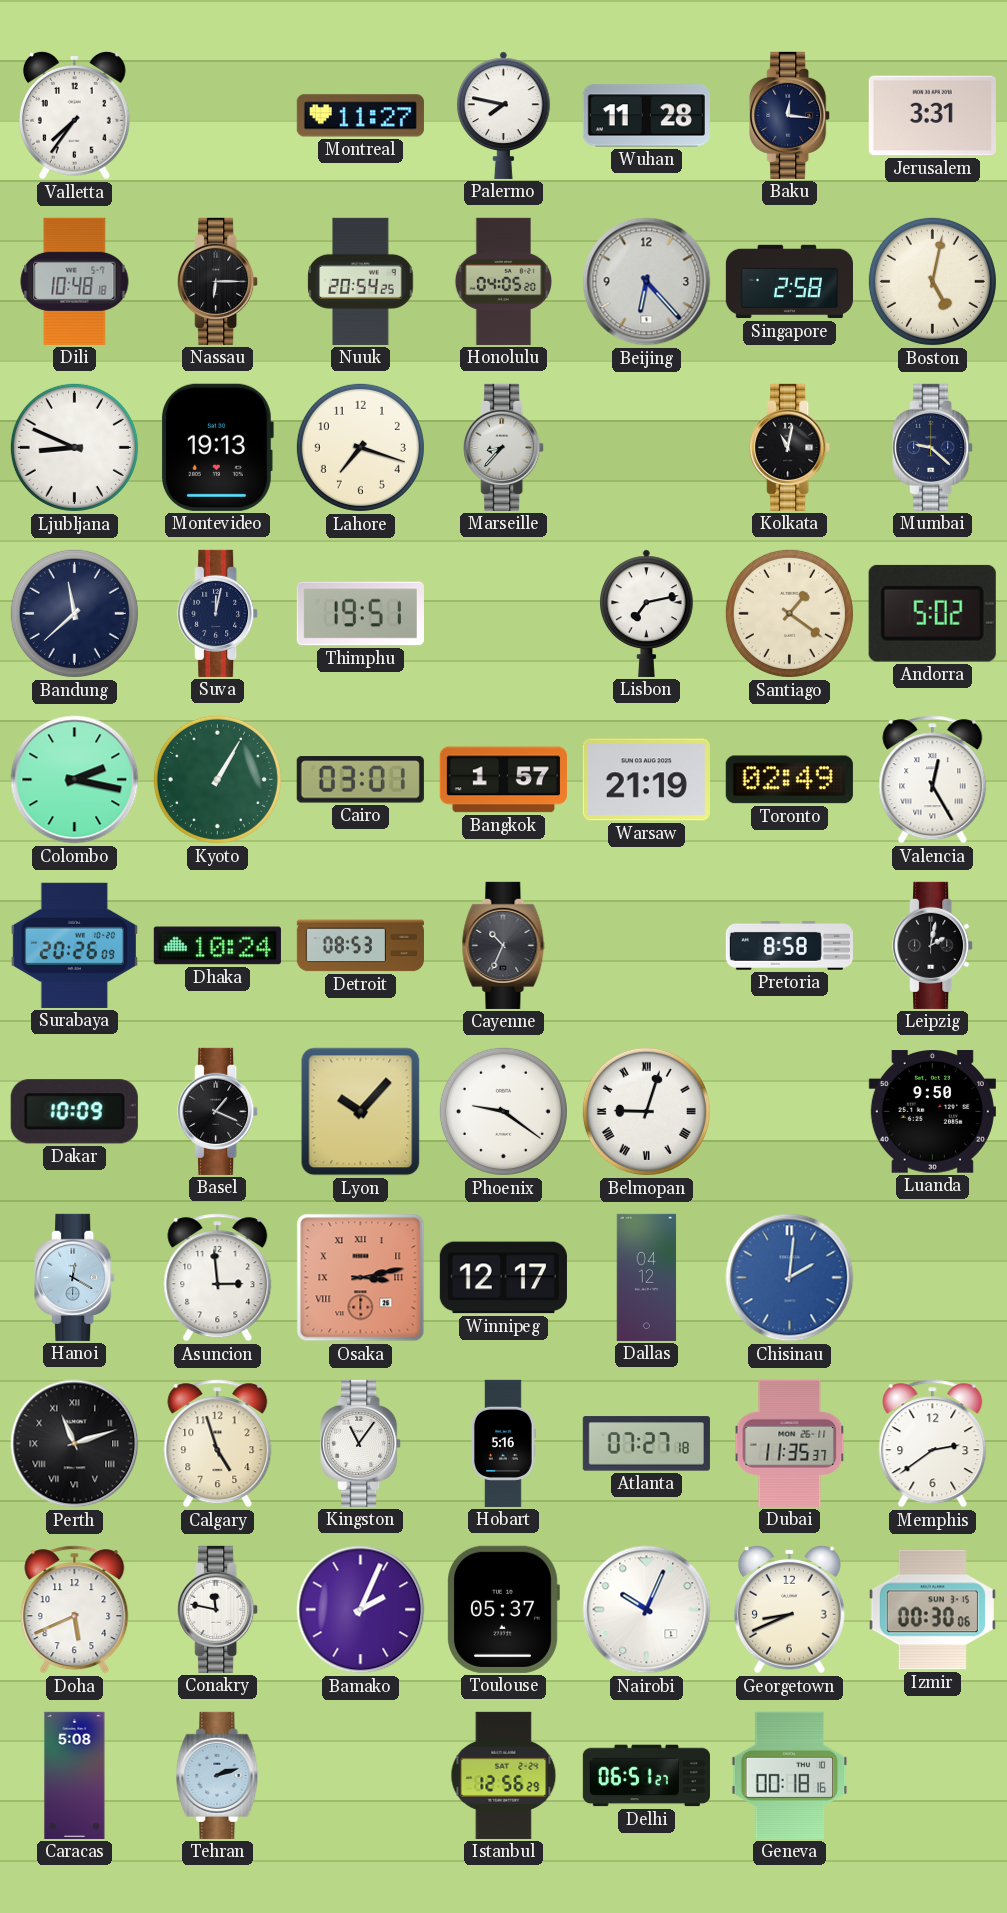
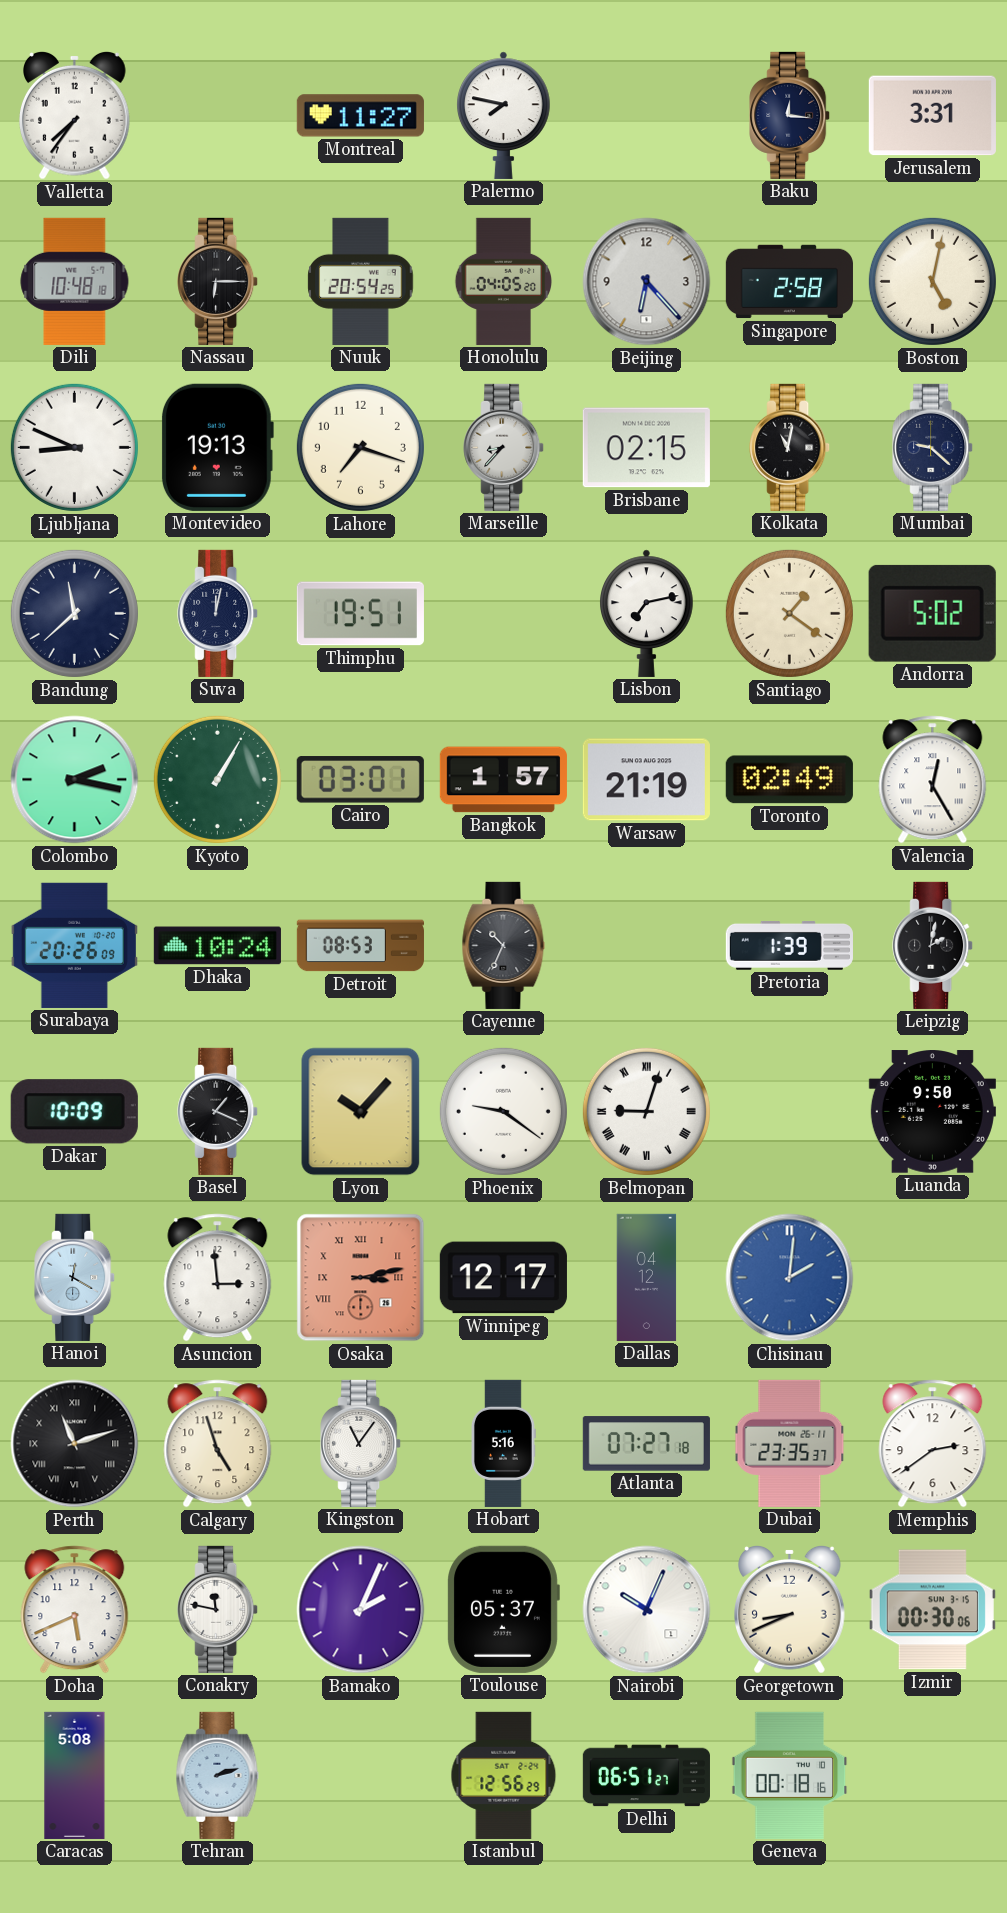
Wuhan: 11:28 -> none
Brisbane: none -> 02:15
Pretoria: 8:58 -> 1:39
Dubai: 11:35 -> 23:35
